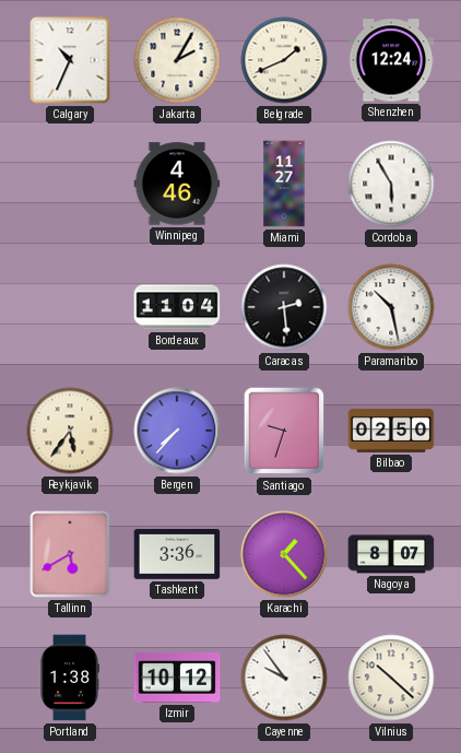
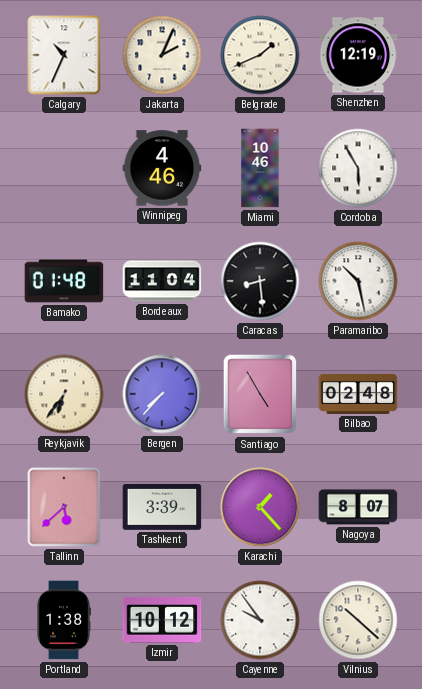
Jakarta: 2:05 -> 2:04
Shenzhen: 12:24 -> 12:19
Miami: 11:27 -> 10:46
Bamako: none -> 01:48
Caracas: 2:29 -> 8:29
Reykjavik: 5:36 -> 6:36
Santiago: 9:33 -> 4:55
Bilbao: 02:50 -> 02:48
Tallinn: 5:40 -> 5:38
Tashkent: 3:36 -> 3:39
